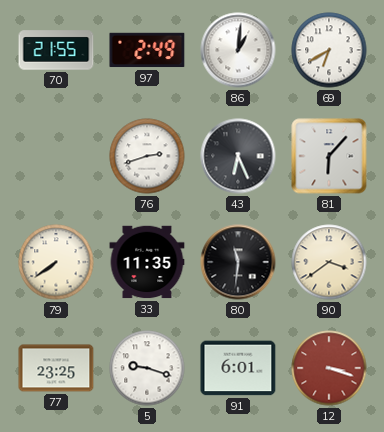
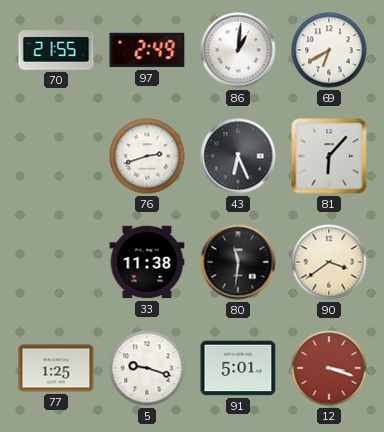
79: 7:39 -> none
33: 11:35 -> 11:38
77: 23:25 -> 1:25
91: 6:01 -> 5:01
